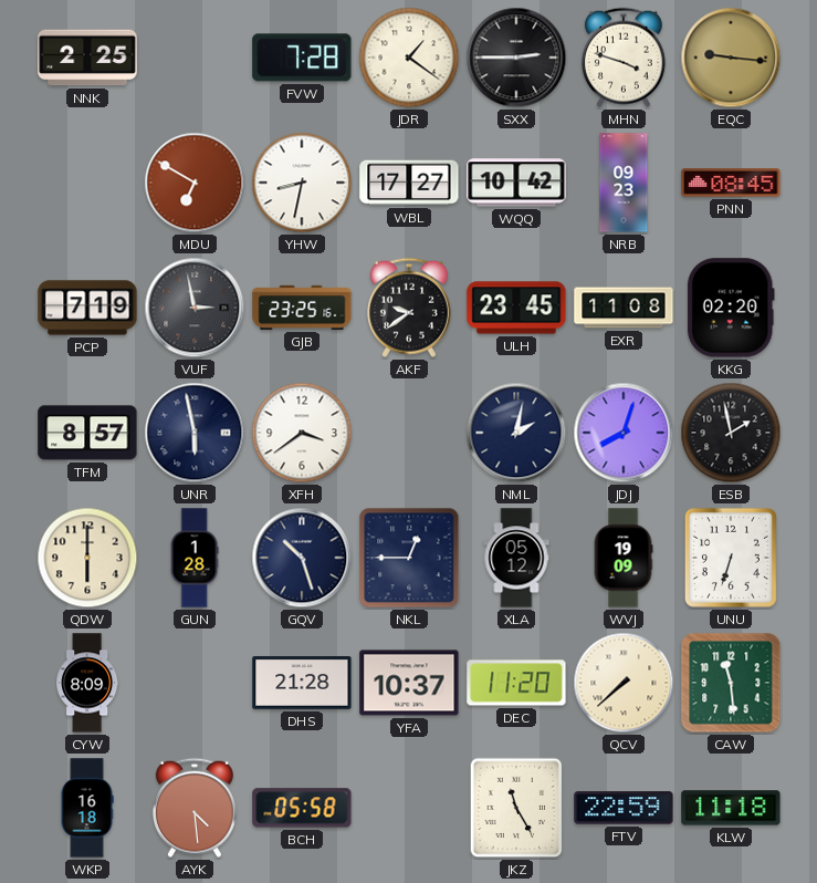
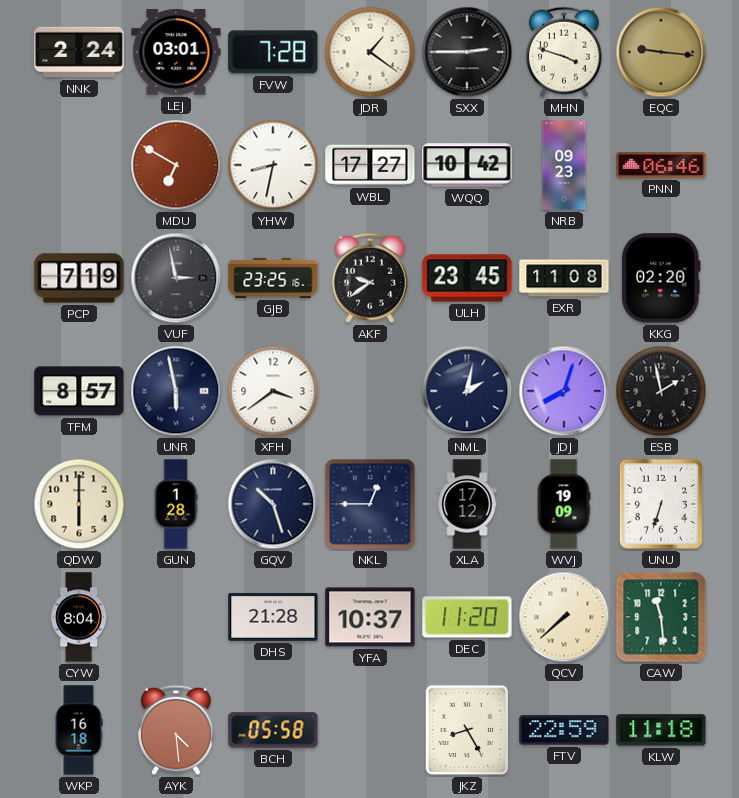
NNK: 2:25 -> 2:24
LEJ: none -> 03:01
PNN: 08:45 -> 06:46
XLA: 05:12 -> 17:12
CYW: 8:09 -> 8:04
JKZ: 11:25 -> 8:25
